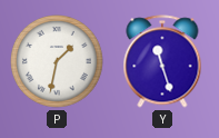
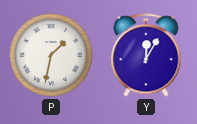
Y: 11:27 -> 12:05
